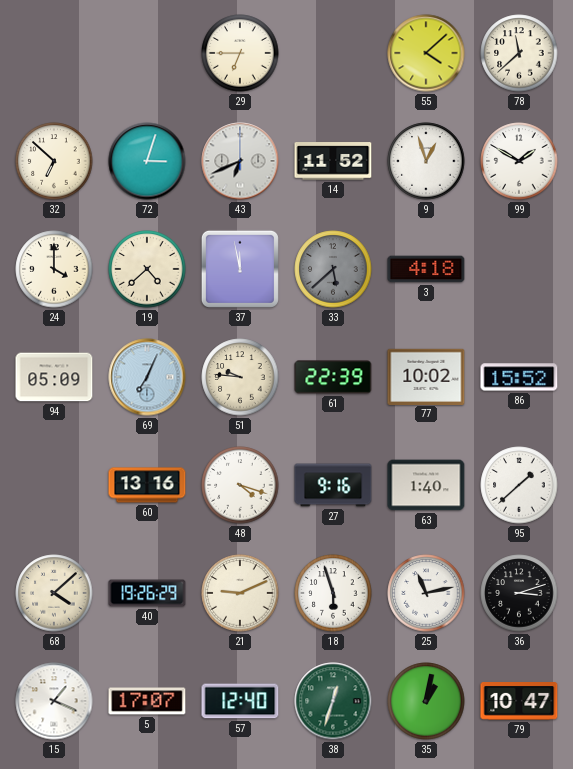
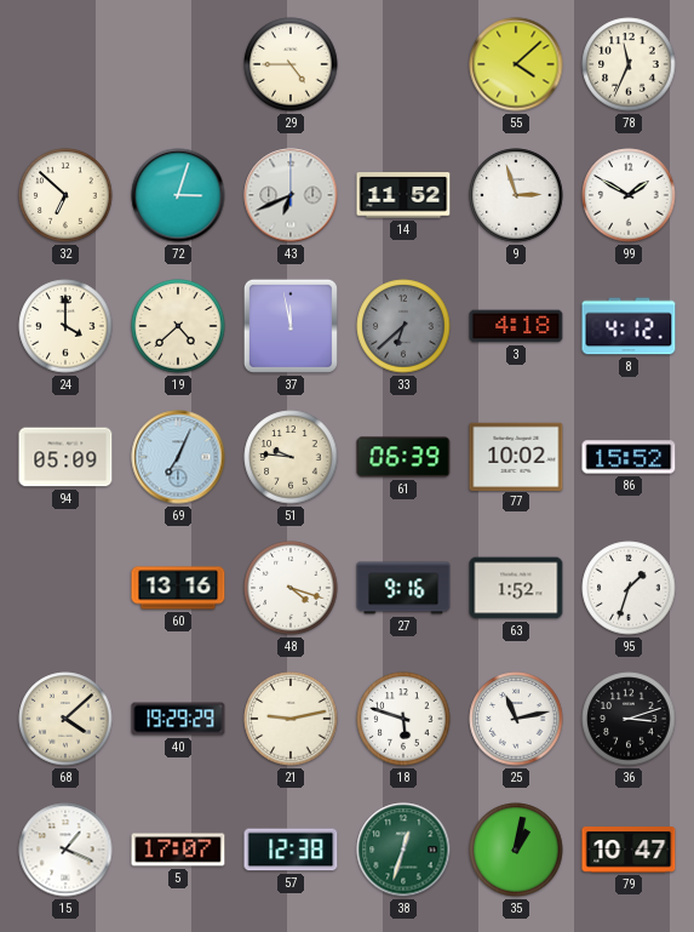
29: 6:45 -> 4:45
78: 11:38 -> 11:34
9: 12:57 -> 2:57
33: 5:38 -> 6:38
8: none -> 4:12
61: 22:39 -> 06:39
63: 1:40 -> 1:52
95: 1:38 -> 1:33
40: 19:26 -> 19:29
21: 9:11 -> 9:13
18: 5:57 -> 5:48
57: 12:40 -> 12:38
